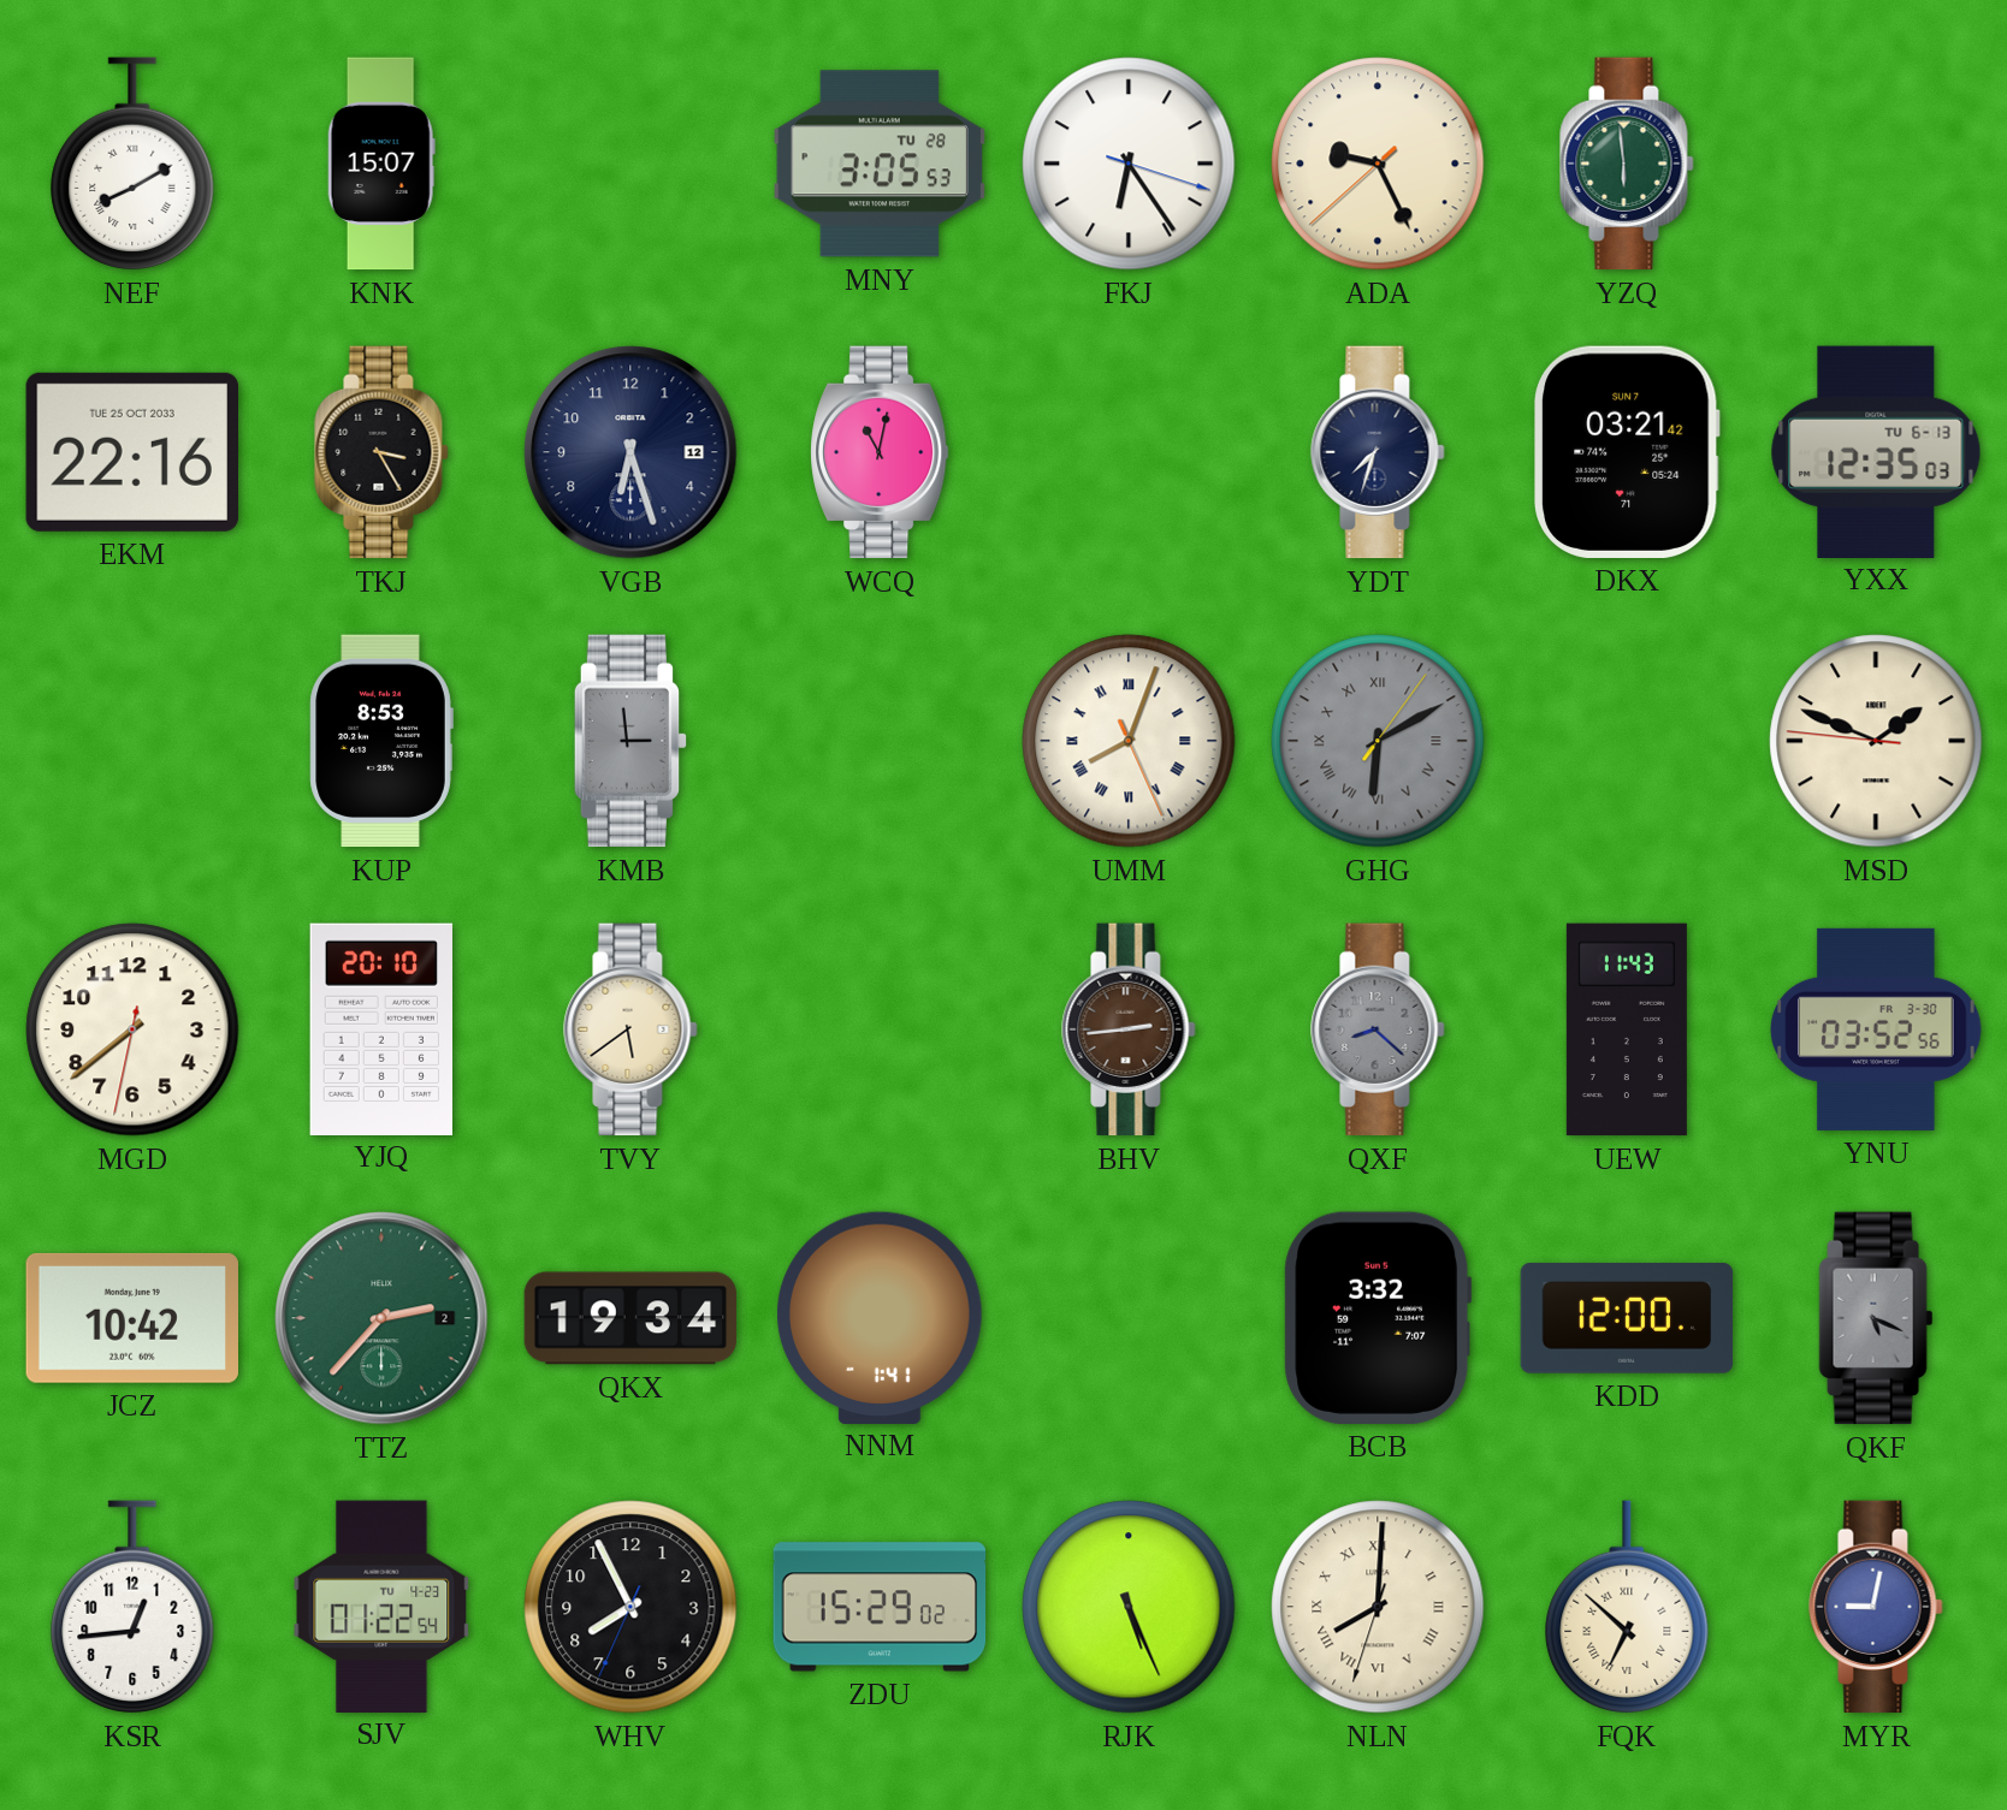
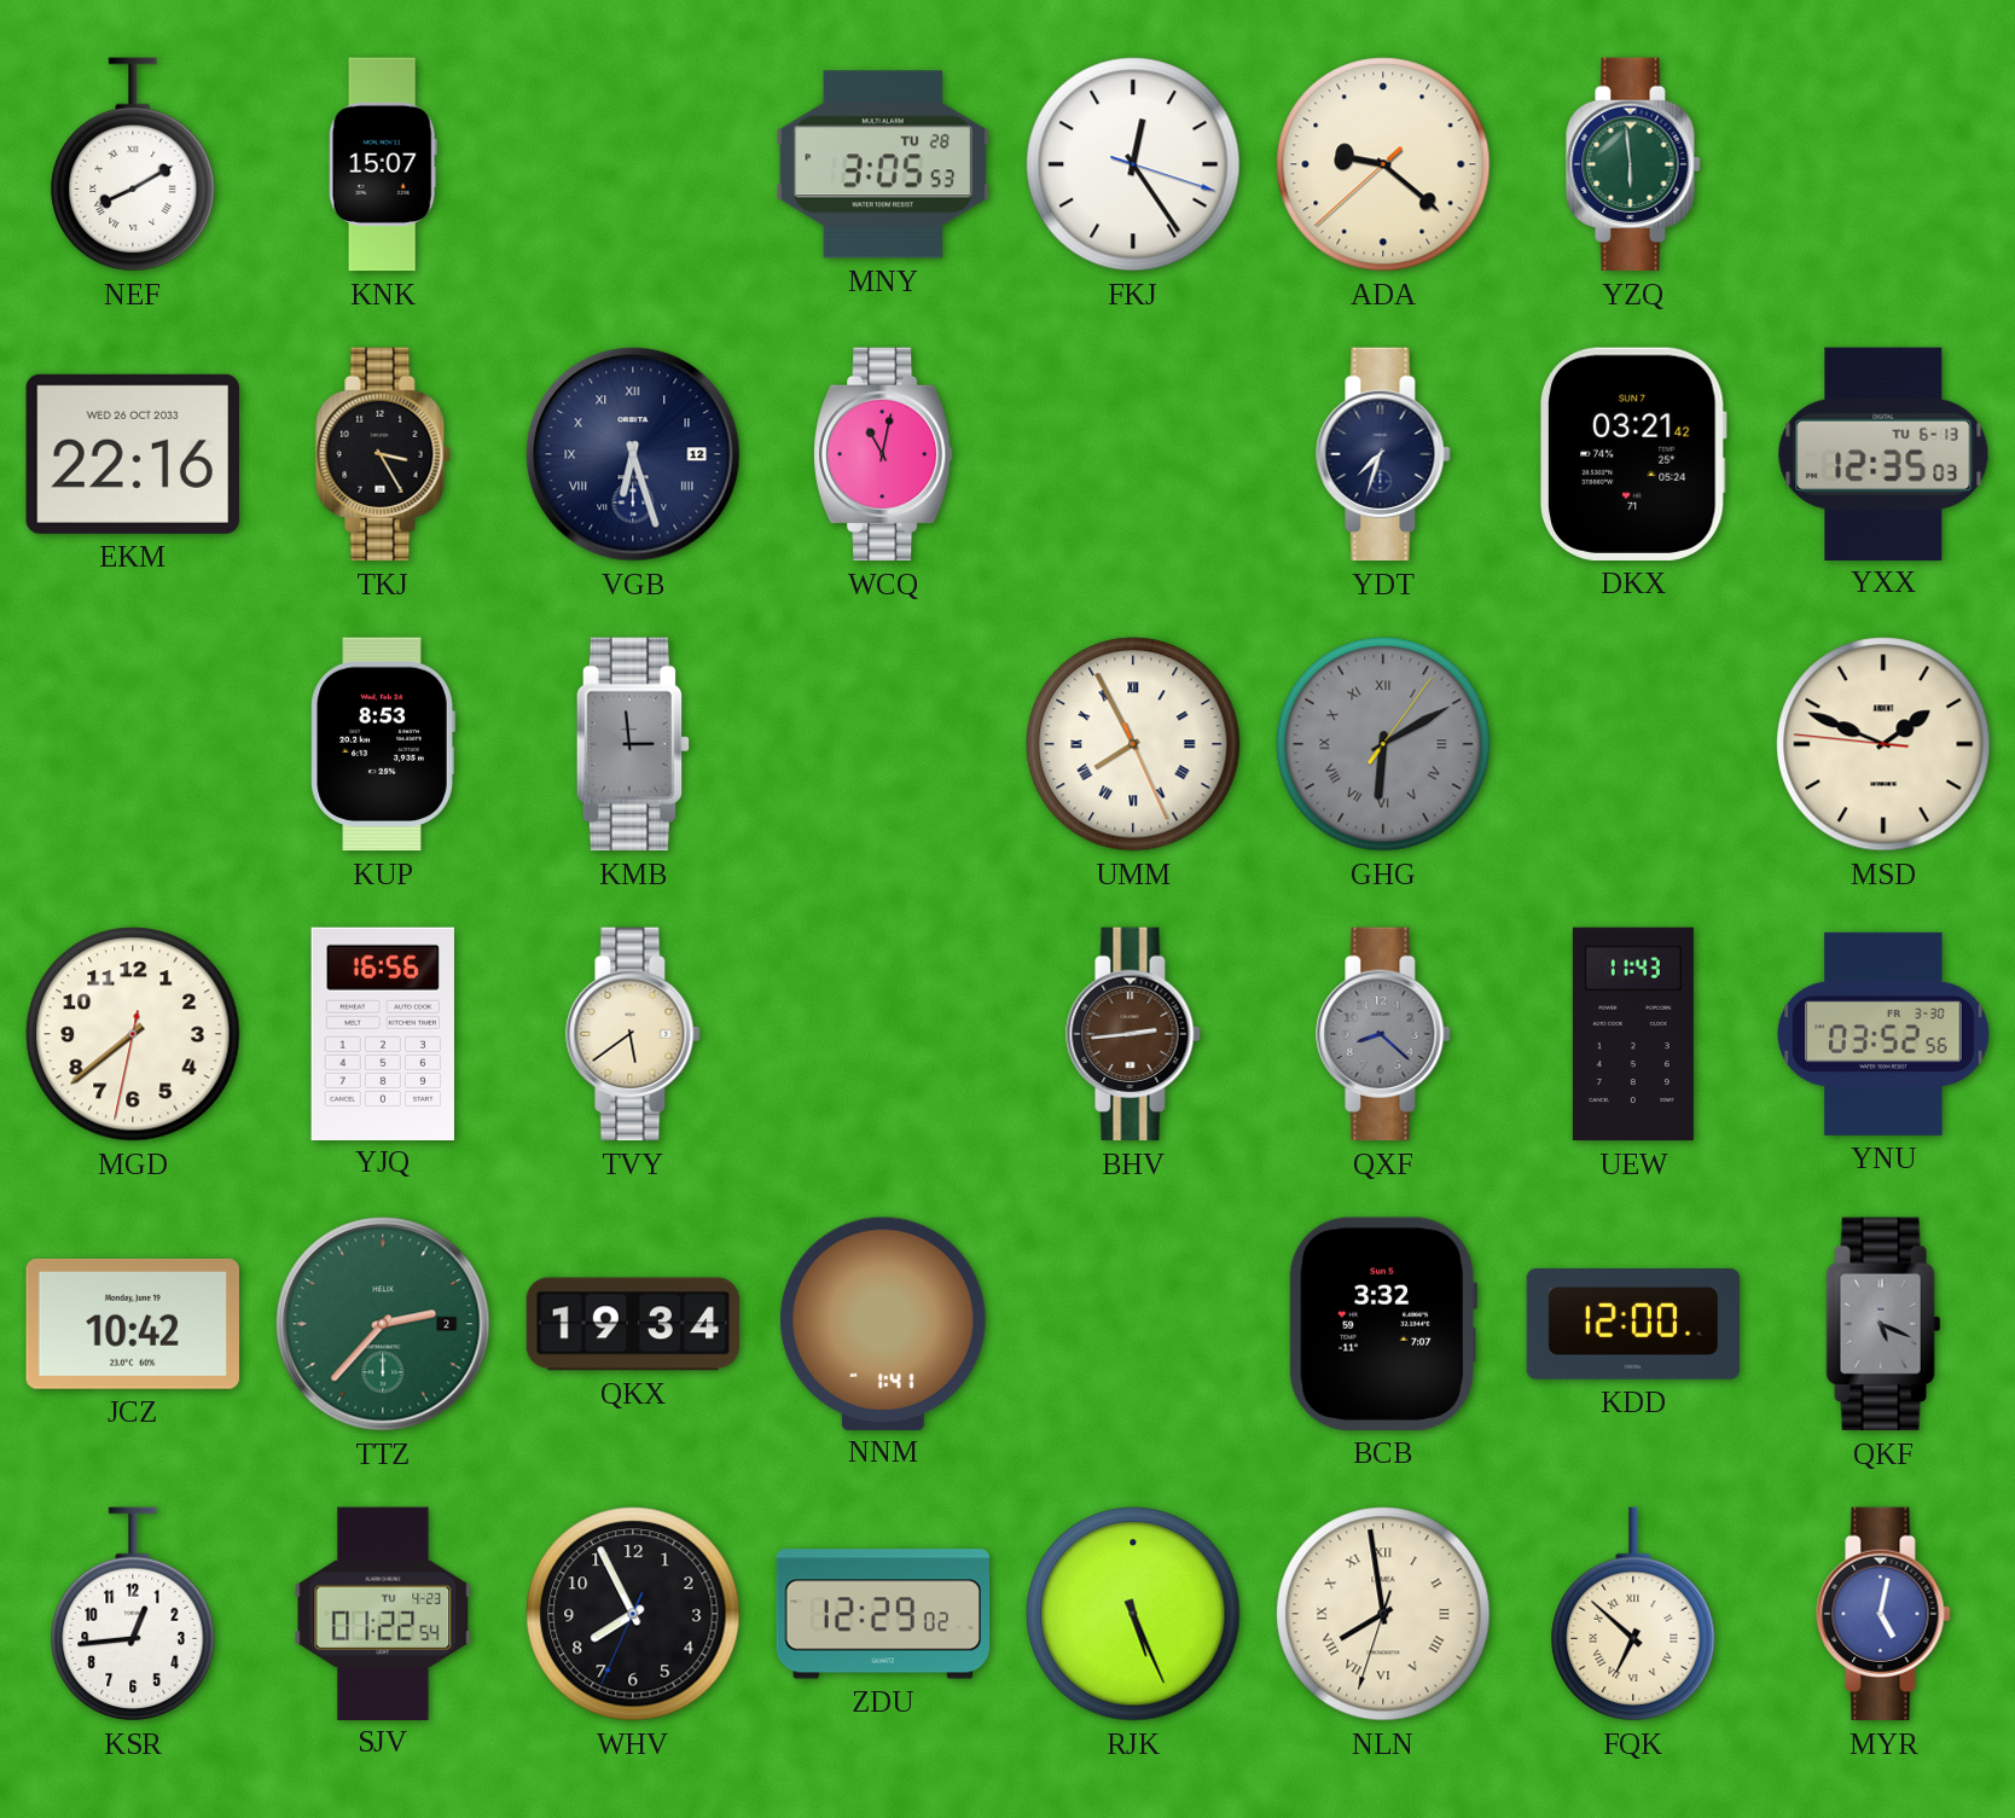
FKJ: 6:24 -> 12:24
ADA: 9:25 -> 9:21
EKM date: TUE 25 OCT 2033 -> WED 26 OCT 2033
VGB numerals: Arabic -> Roman
UMM: 8:03 -> 7:55
YJQ: 20:10 -> 16:56
ZDU: 15:29 -> 12:29
NLN: 8:00 -> 7:58
MYR: 9:02 -> 5:02
